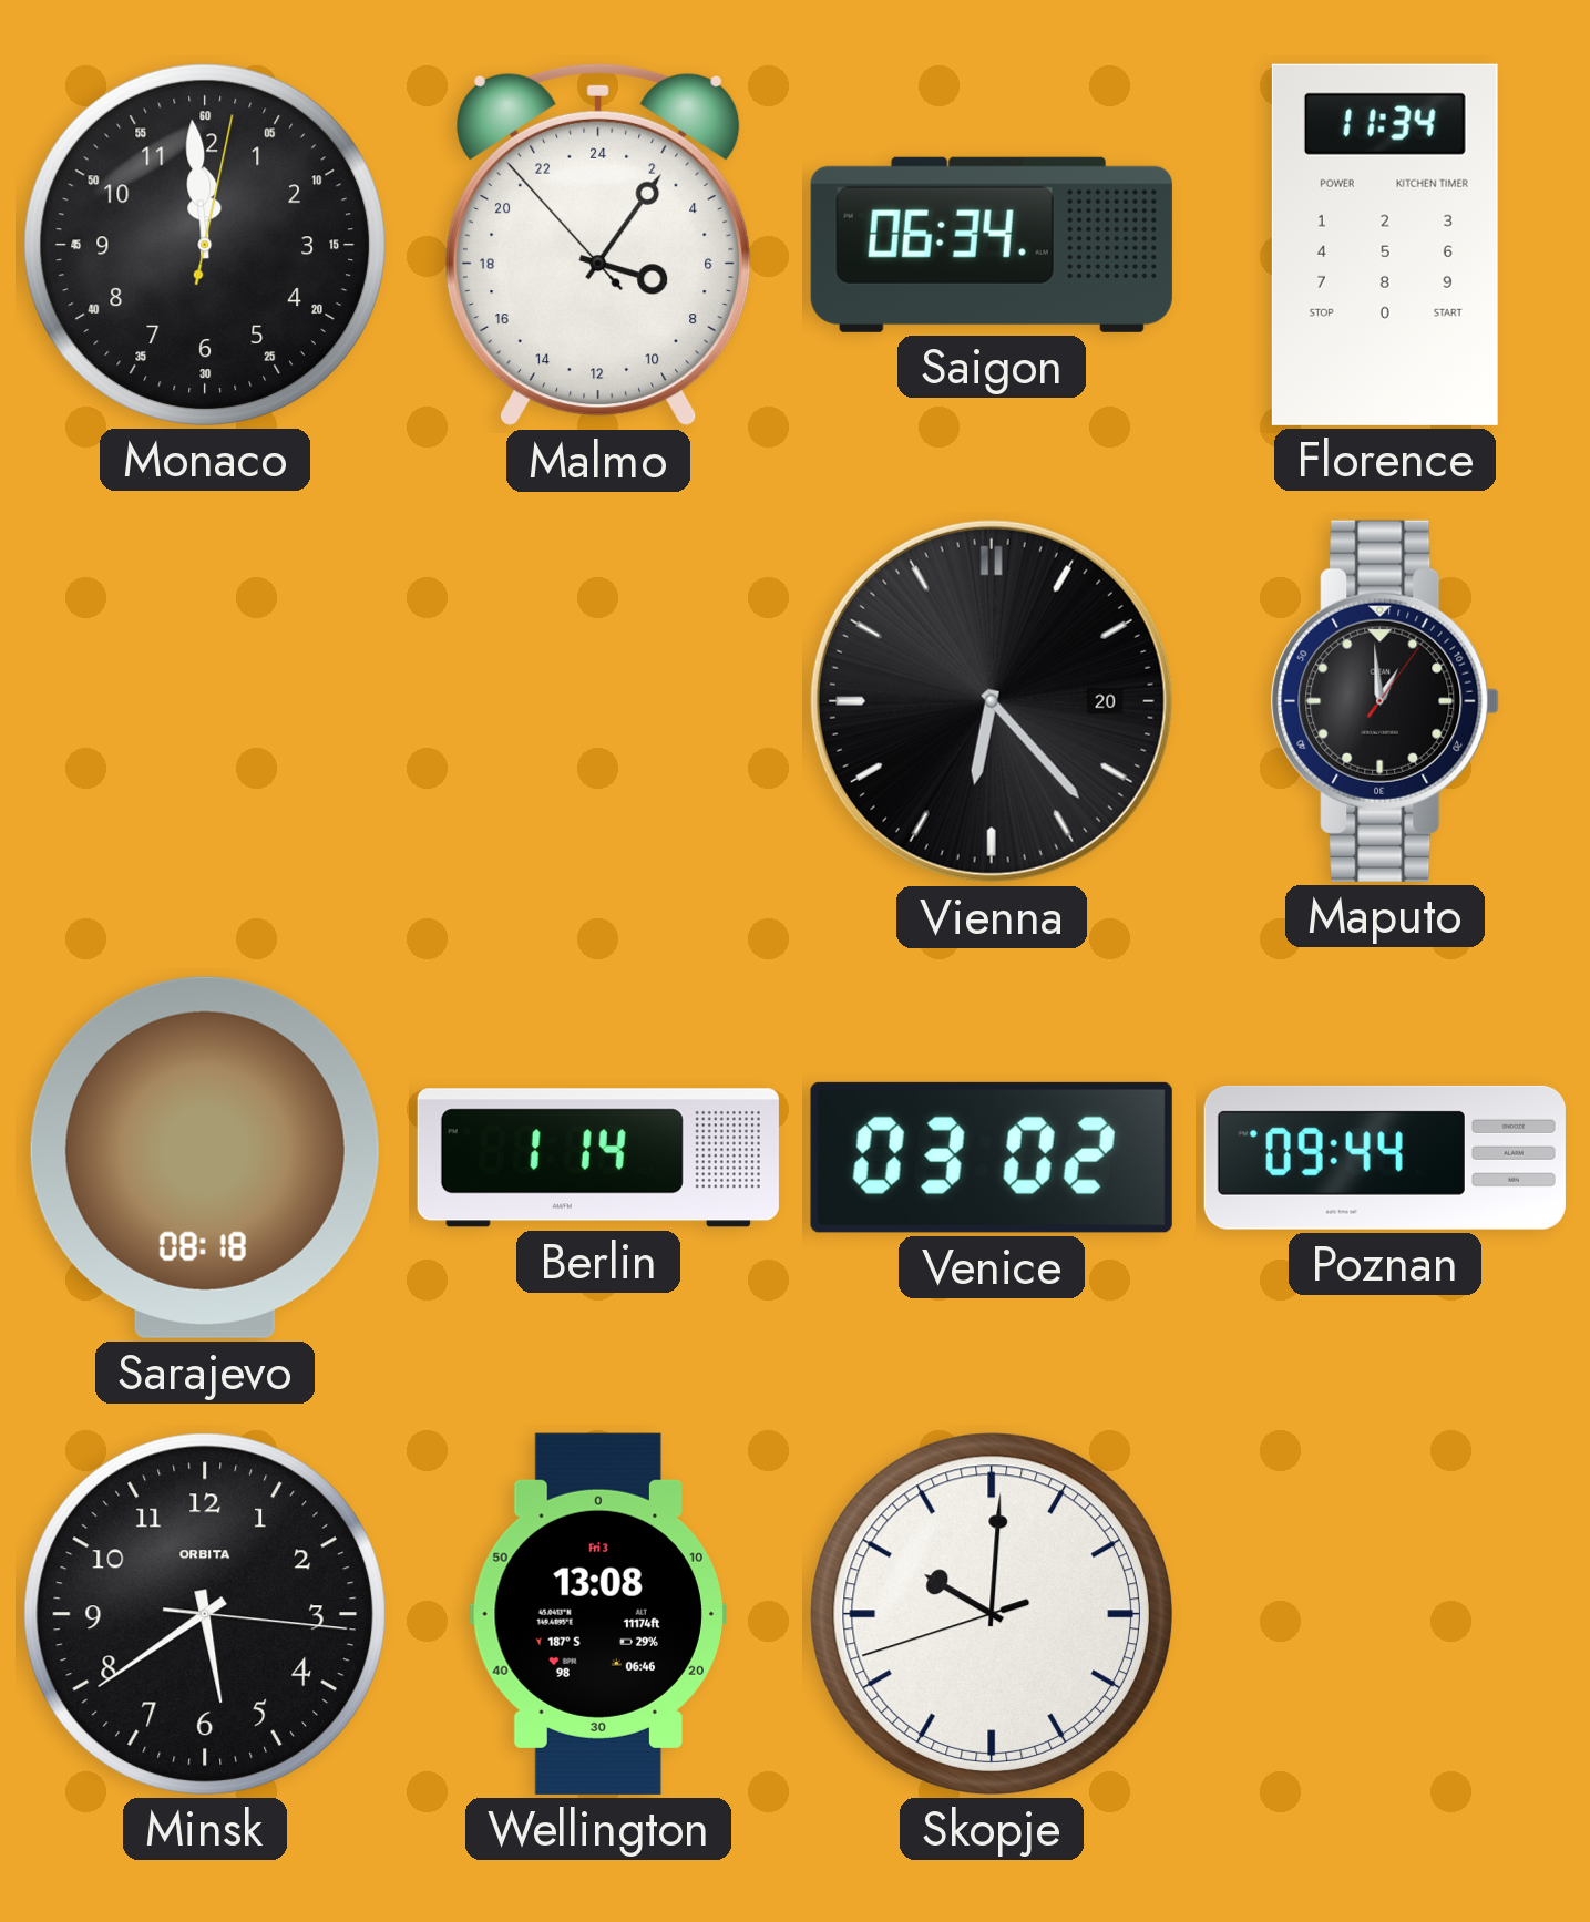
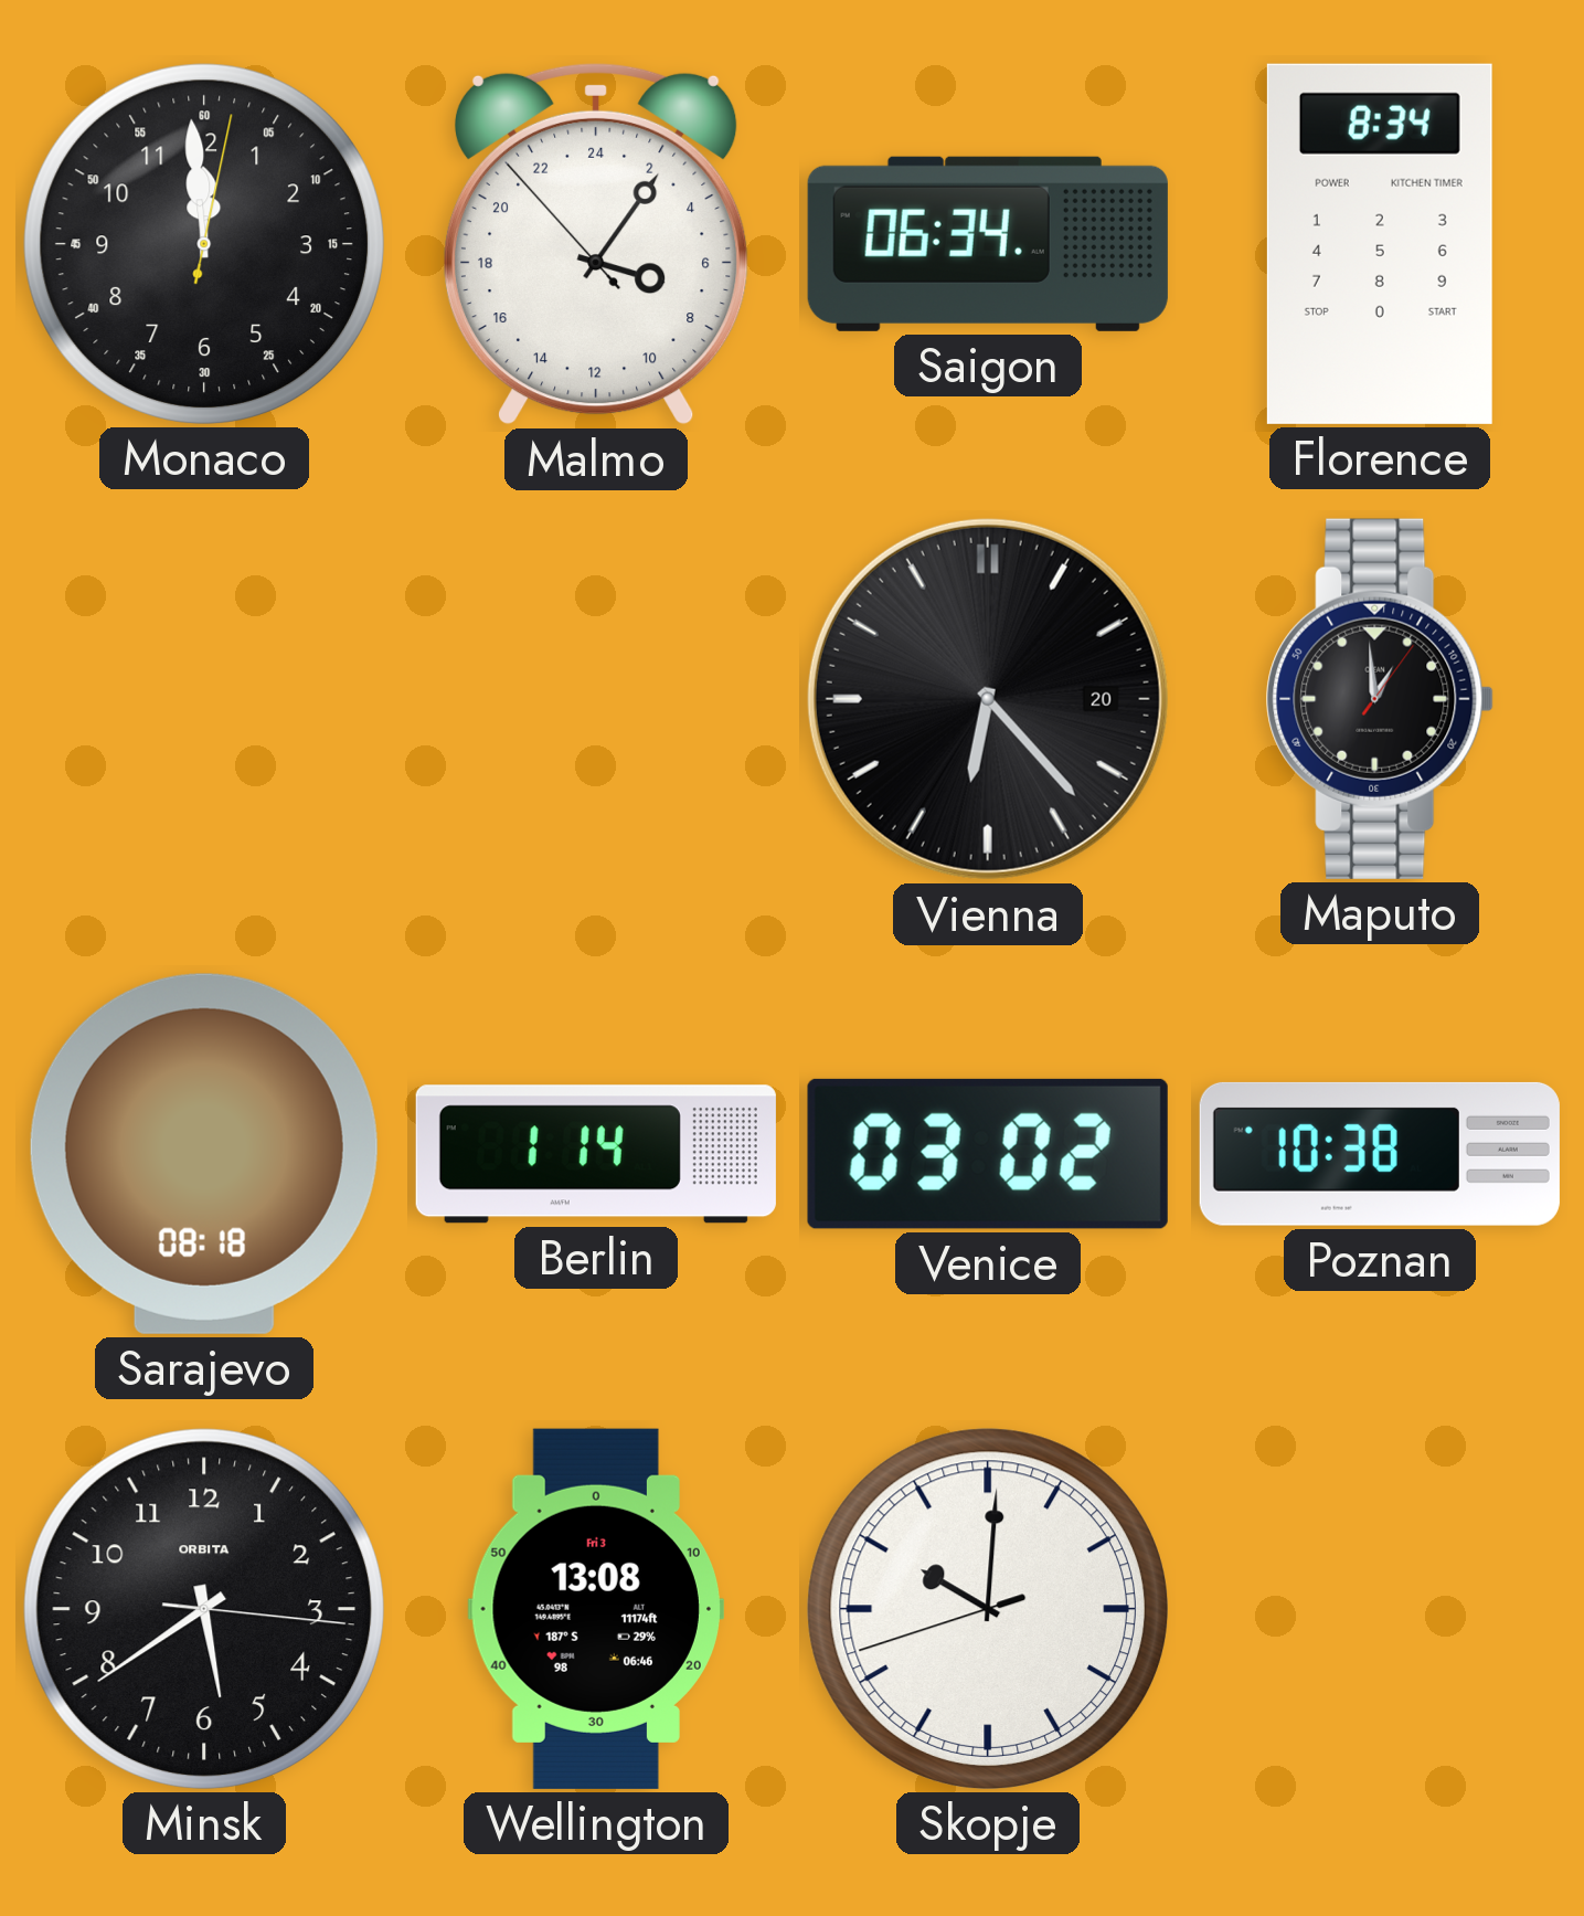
Florence: 11:34 -> 8:34
Poznan: 09:44 -> 10:38
